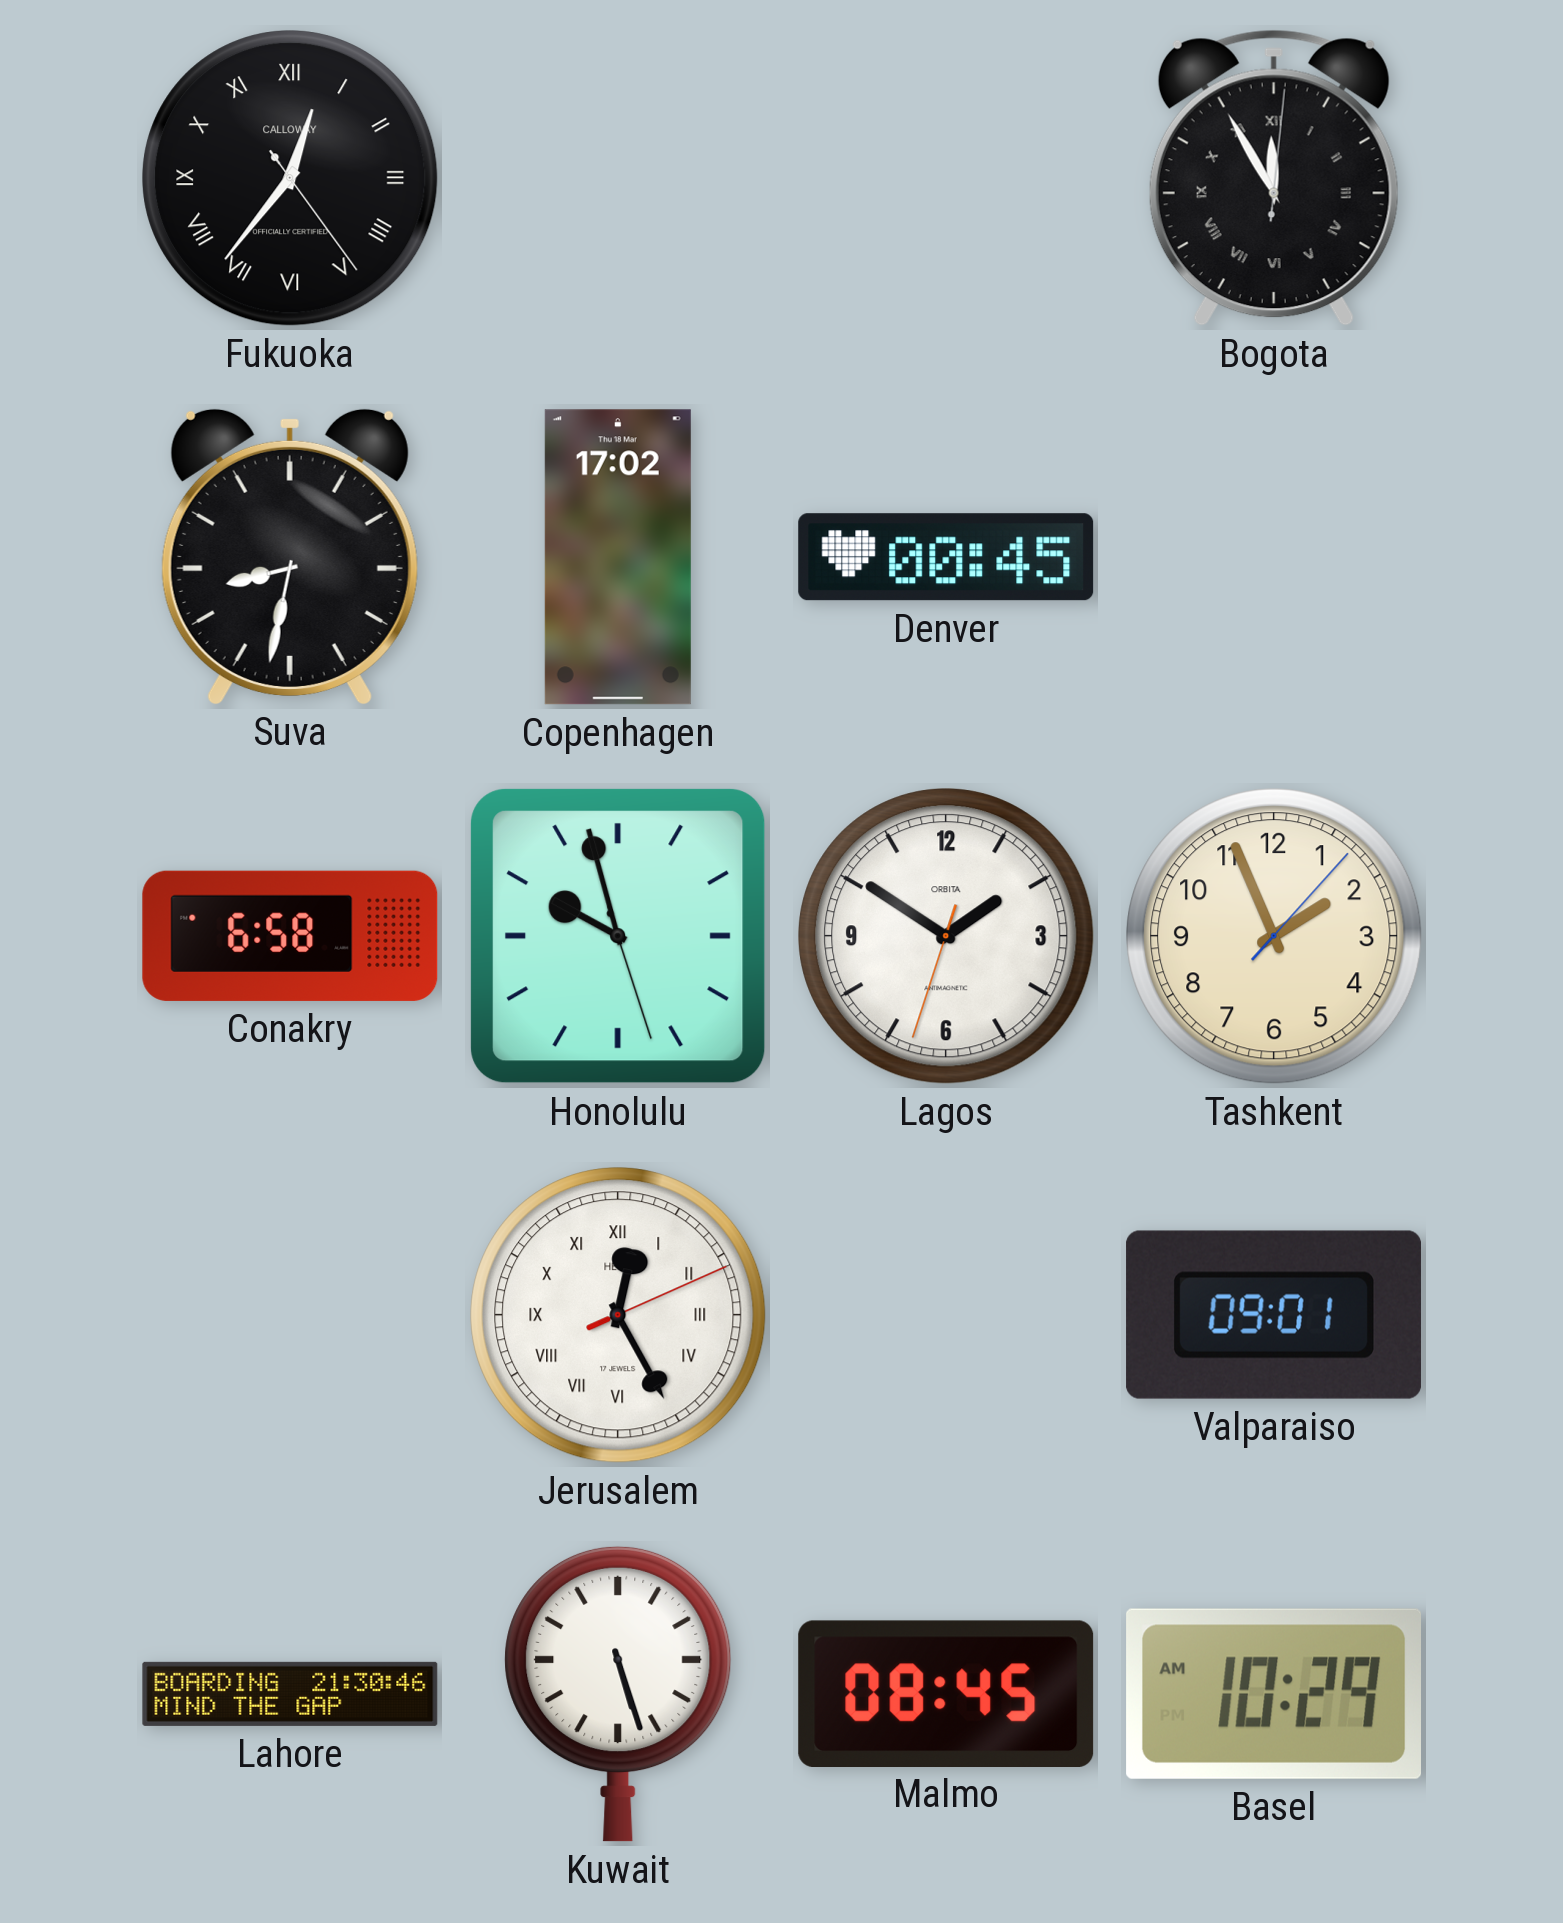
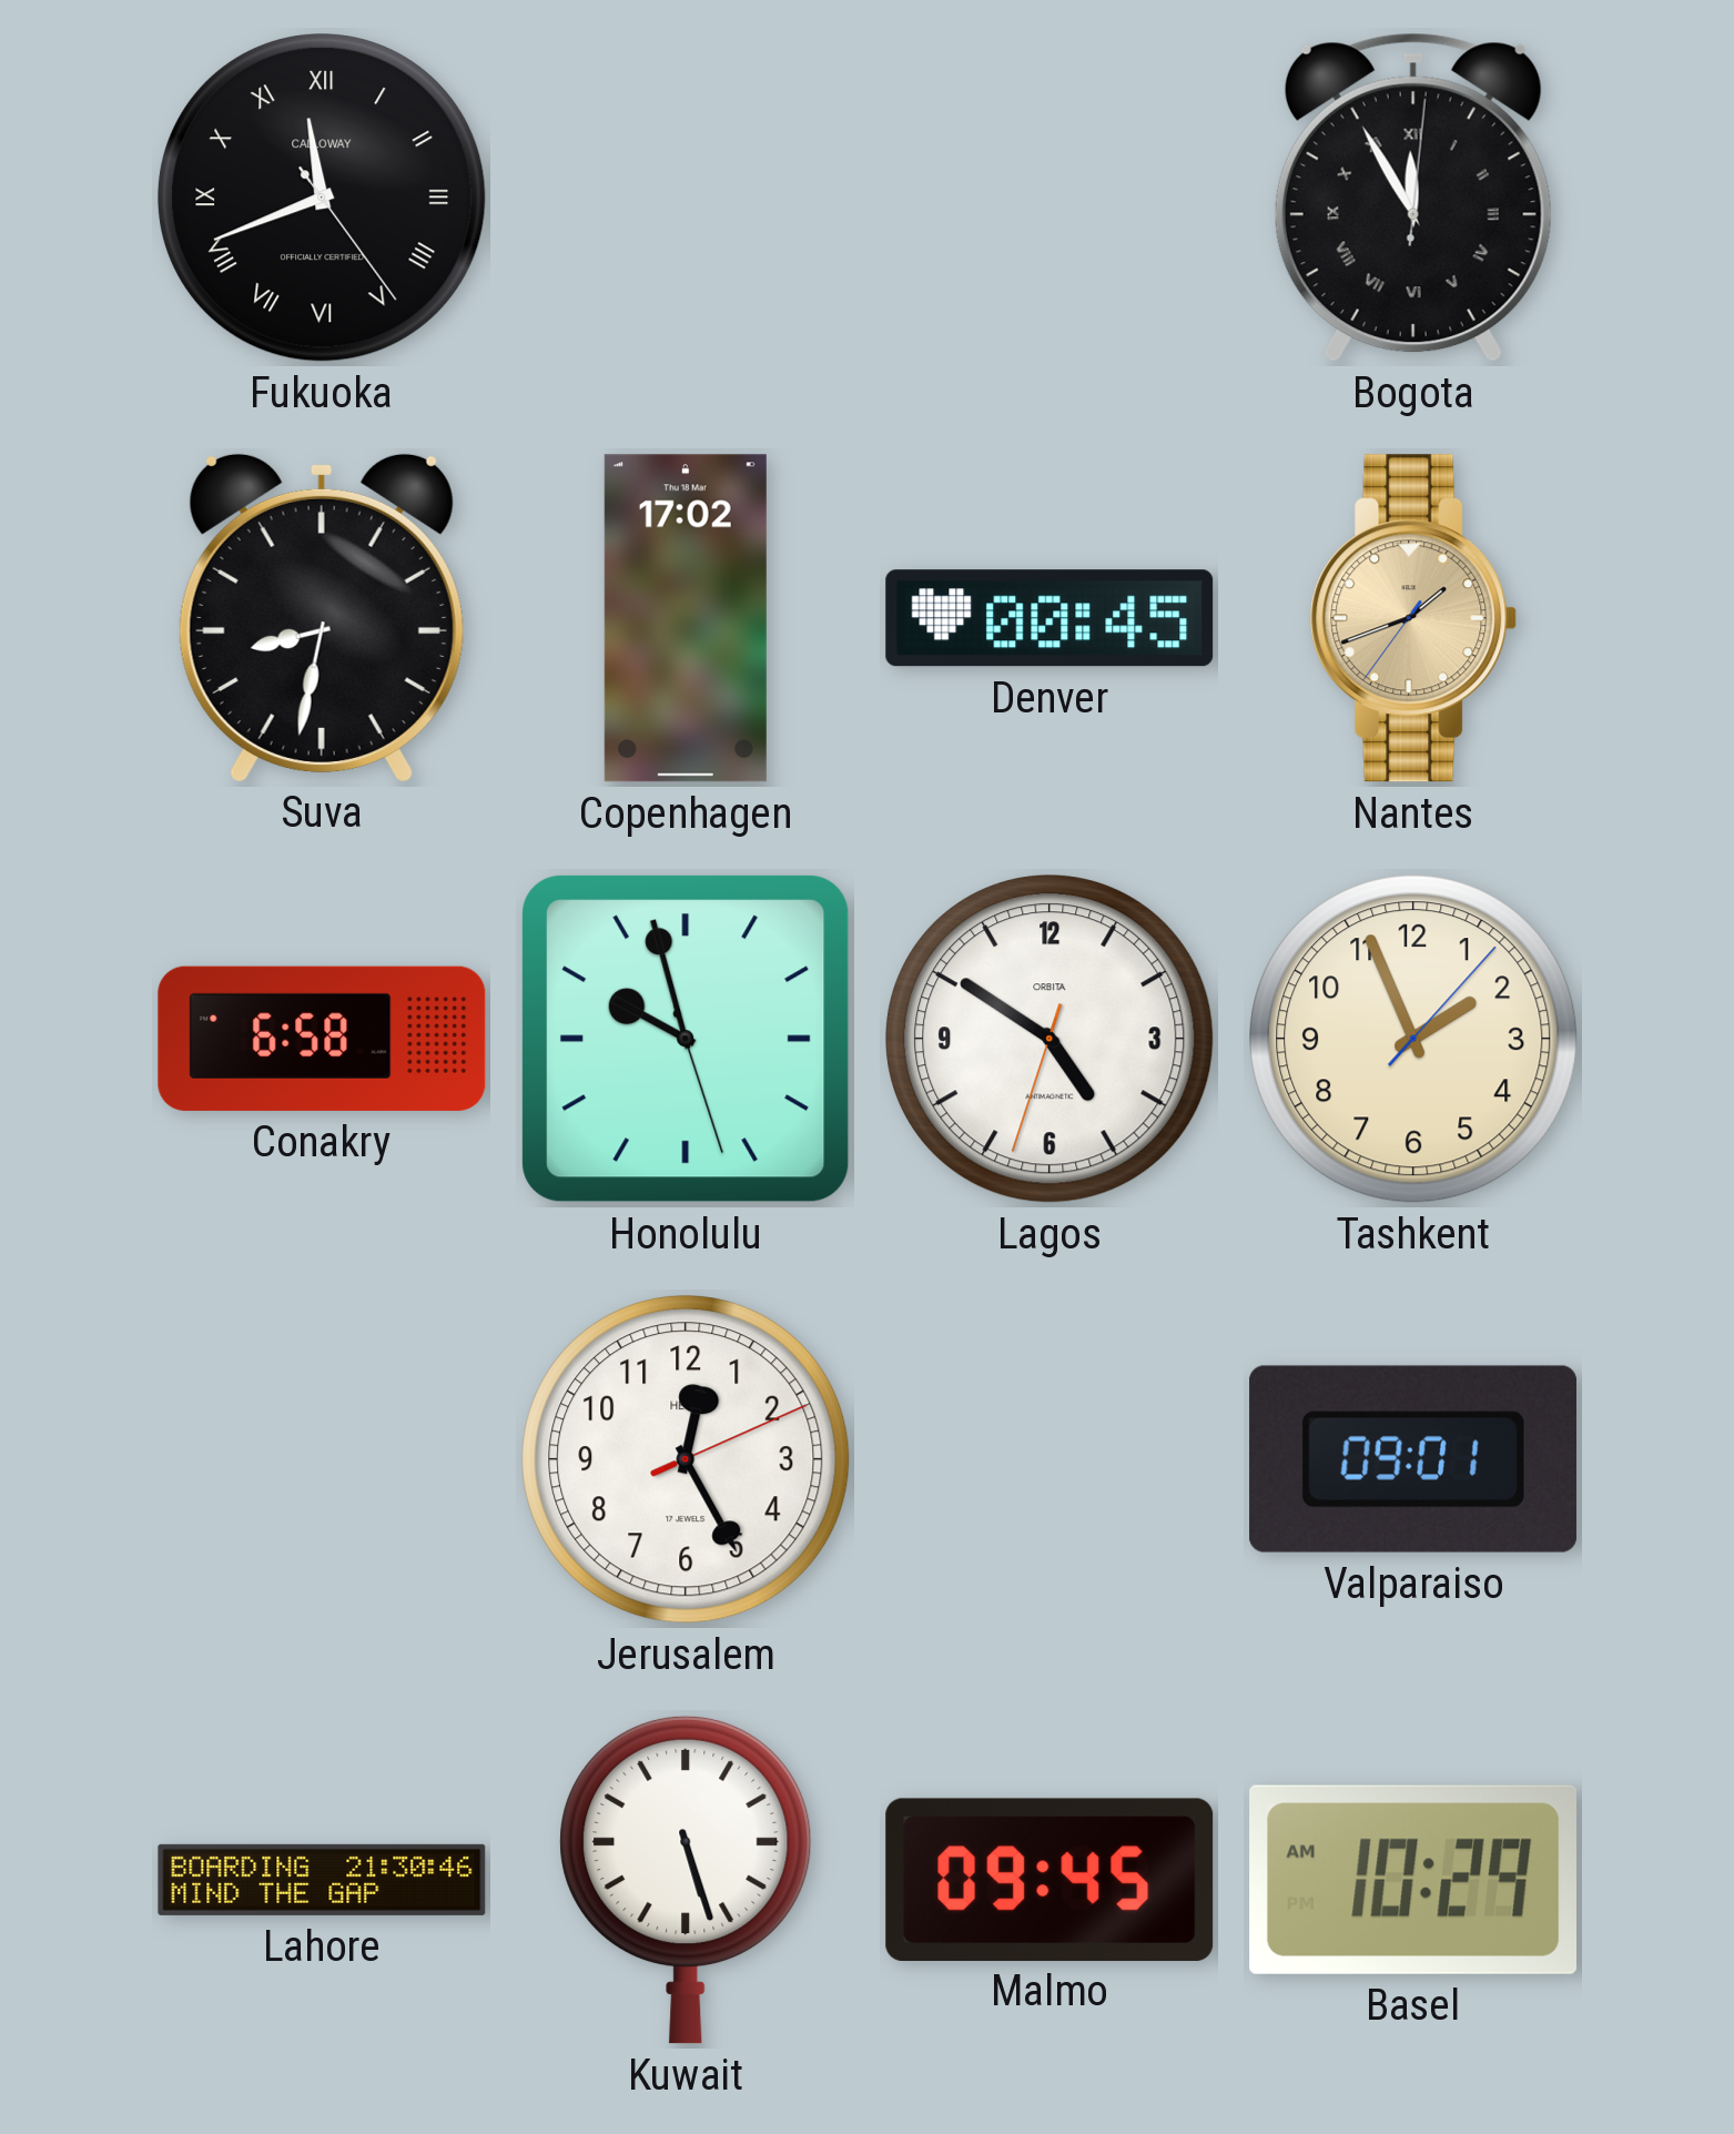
Fukuoka: 12:36 -> 11:41
Nantes: none -> 1:41
Lagos: 1:50 -> 4:50
Jerusalem numerals: Roman -> Arabic
Malmo: 08:45 -> 09:45
